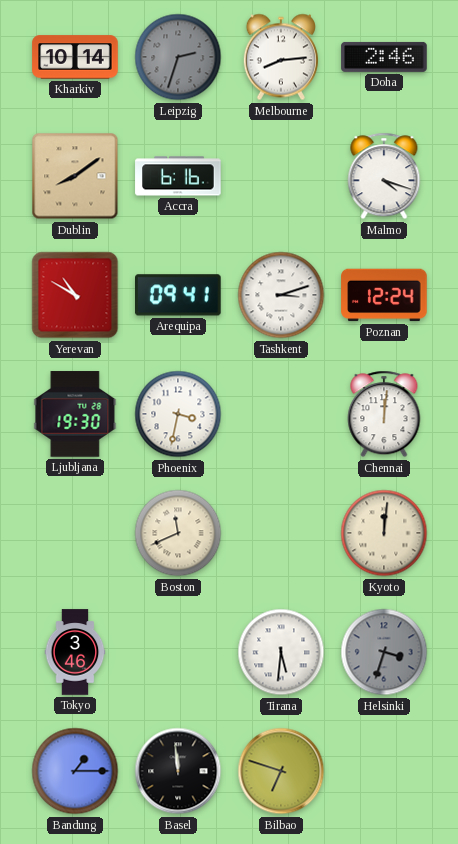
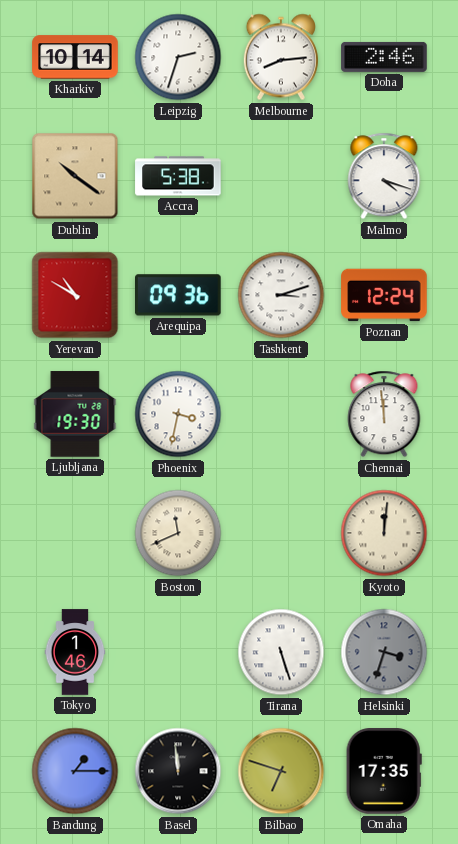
Leipzig dial: grey -> white
Dublin: 8:09 -> 10:21
Accra: 6:16 -> 5:38
Arequipa: 09:41 -> 09:36
Chennai: 12:01 -> 11:59
Tokyo: 3:46 -> 1:46
Tirana: 5:31 -> 5:27
Omaha: none -> 17:35
